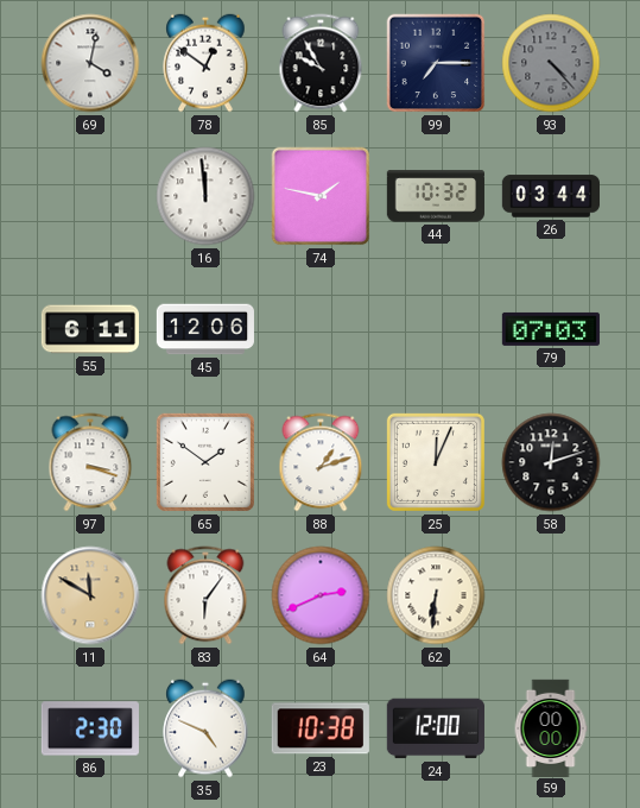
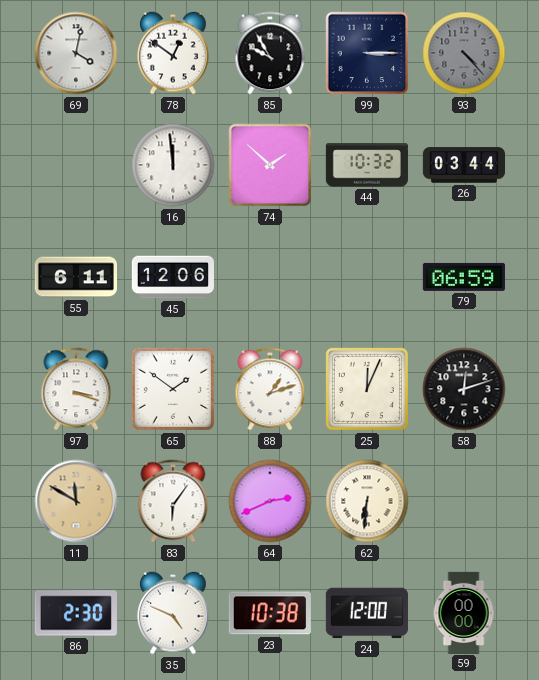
99: 7:15 -> 3:15
74: 1:47 -> 1:52
79: 07:03 -> 06:59
